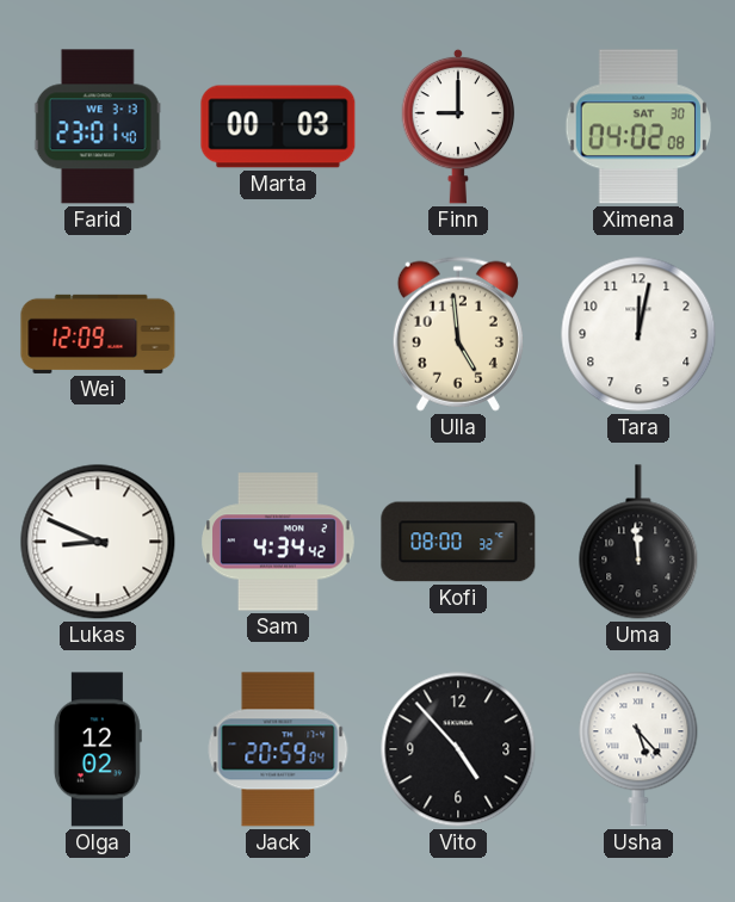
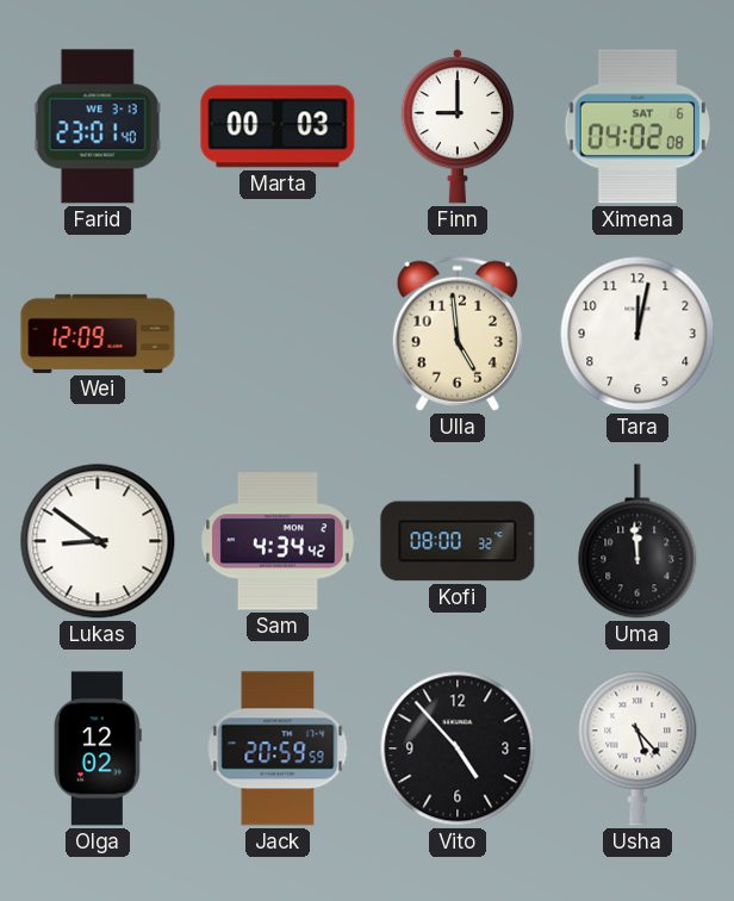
Ximena date: SAT 30 -> SAT 6
Lukas: 8:49 -> 8:51
Jack: 20:59:04 -> 20:59:59
